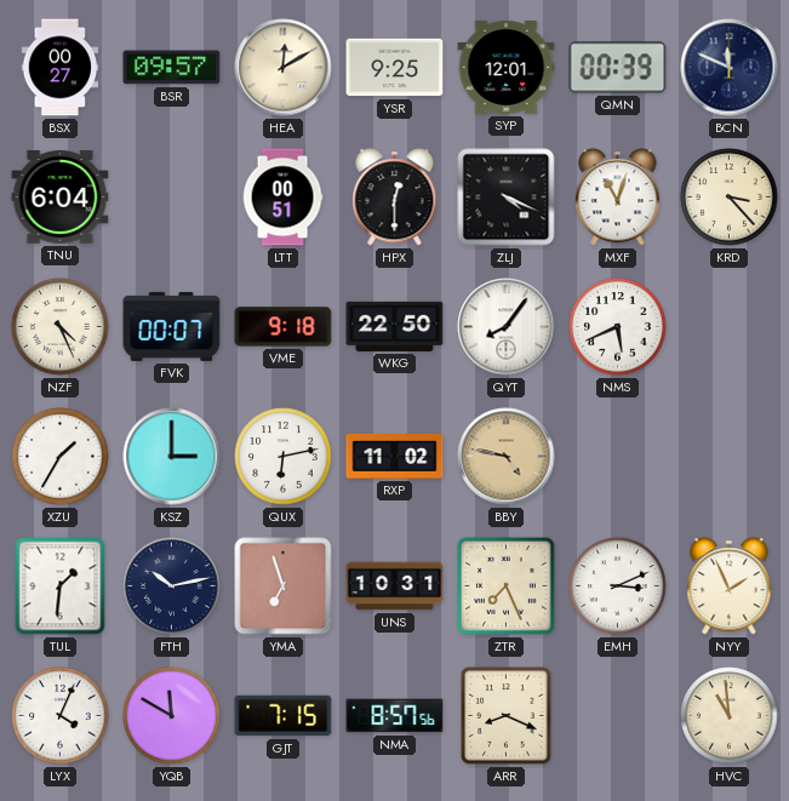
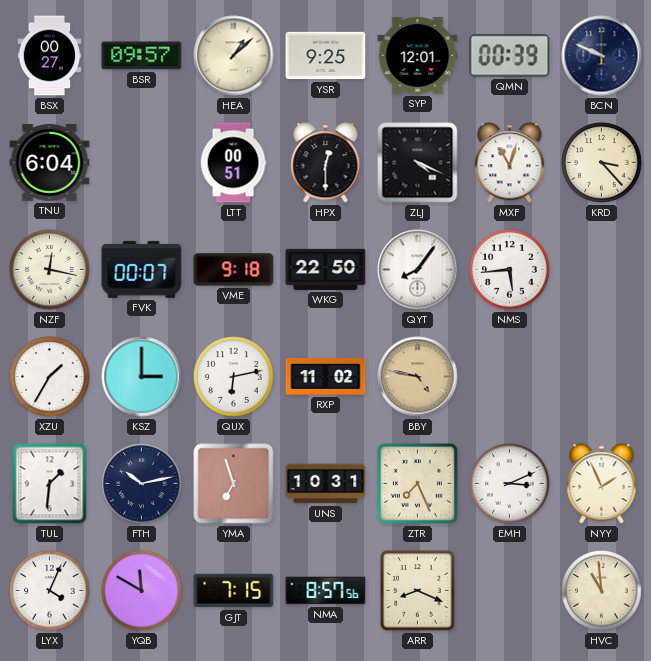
HEA: 12:10 -> 1:08
BCN: 11:49 -> 9:49
NZF: 4:26 -> 12:17
NMS: 5:41 -> 5:44
